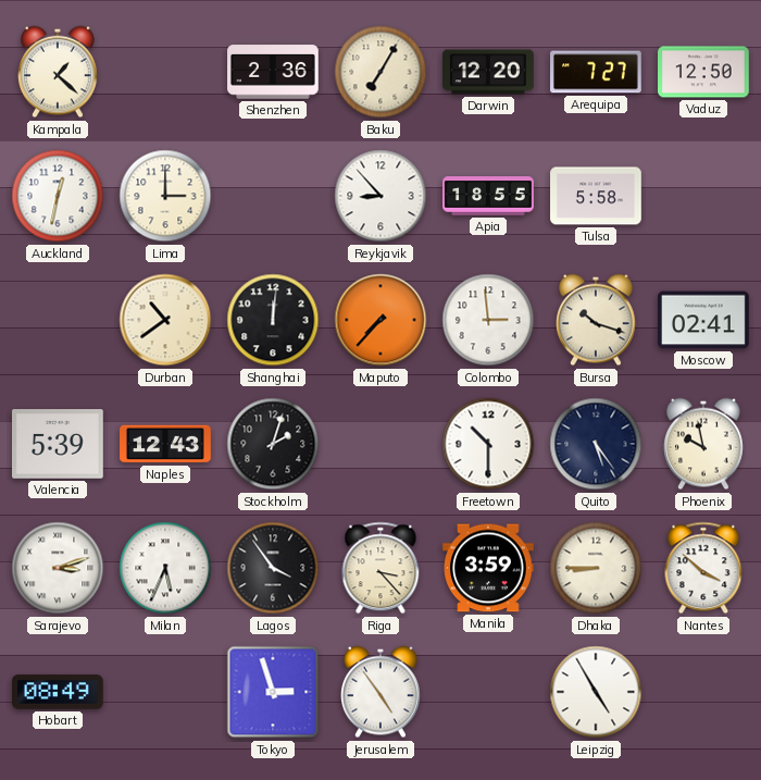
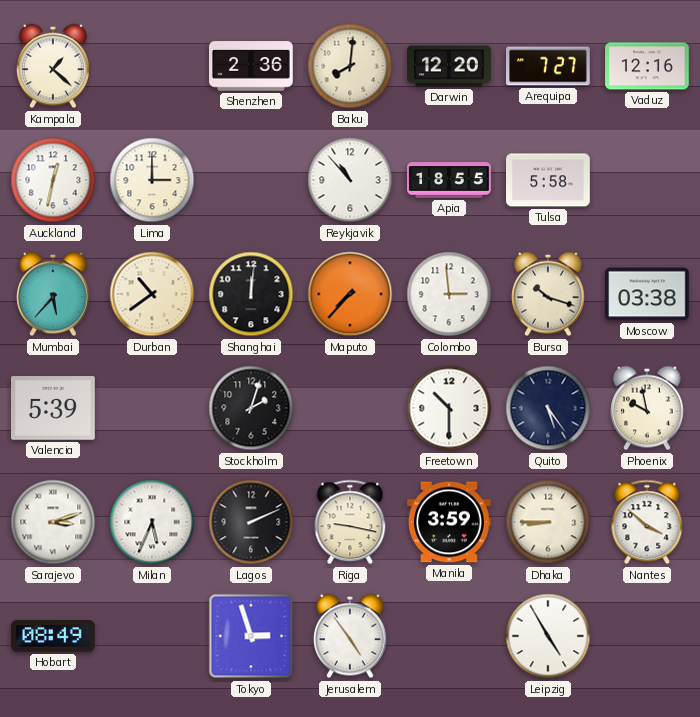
Baku: 7:05 -> 8:01
Vaduz: 12:50 -> 12:16
Reykjavik: 8:53 -> 10:53
Mumbai: none -> 5:37
Moscow: 02:41 -> 03:38
Naples: 12:43 -> none
Lagos: 3:54 -> 2:11
Riga: 3:23 -> 9:17
